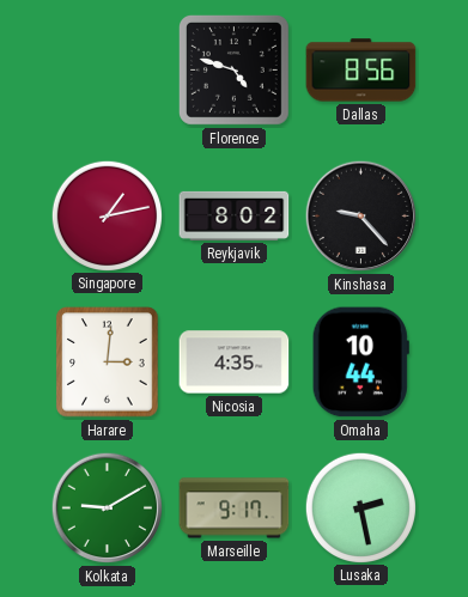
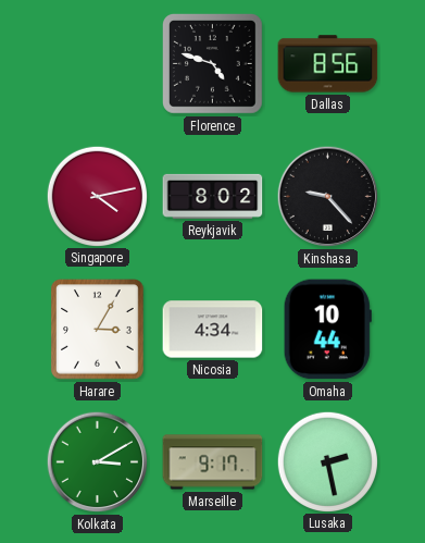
Singapore: 1:13 -> 4:13
Harare: 3:01 -> 3:05
Nicosia: 4:35 -> 4:34
Kolkata: 9:10 -> 3:10
